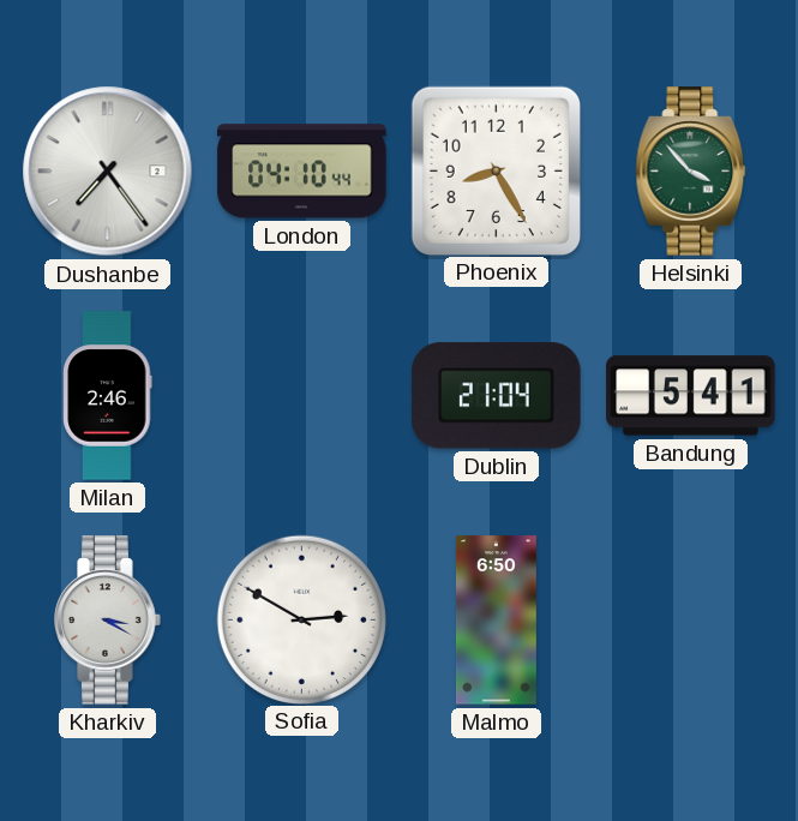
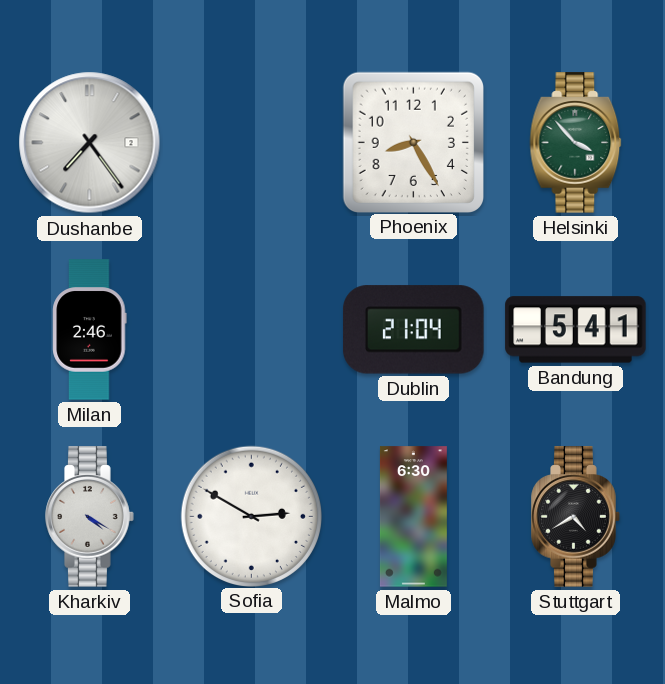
London: 04:10 -> none
Kharkiv: 3:20 -> 4:20
Malmo: 6:50 -> 6:30
Stuttgart: none -> 4:40
